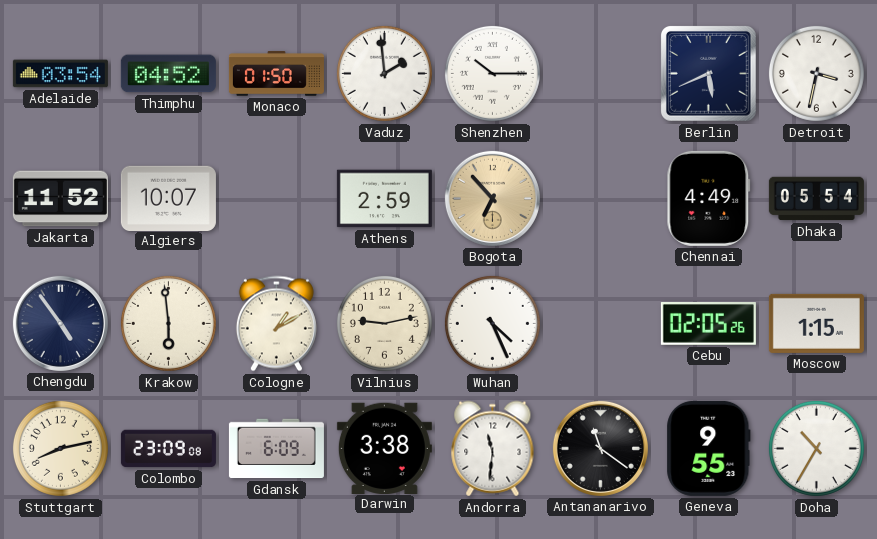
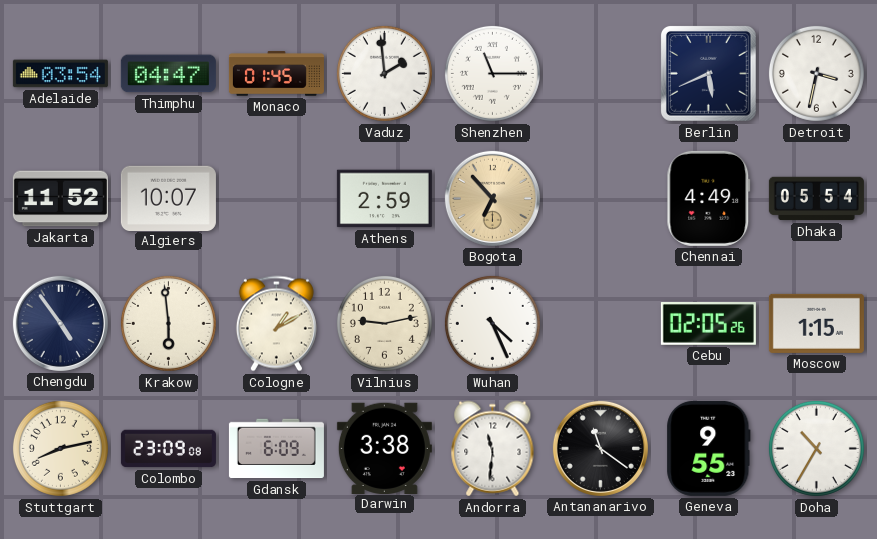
Thimphu: 04:52 -> 04:47
Monaco: 01:50 -> 01:45
Shenzhen: 10:15 -> 11:15
